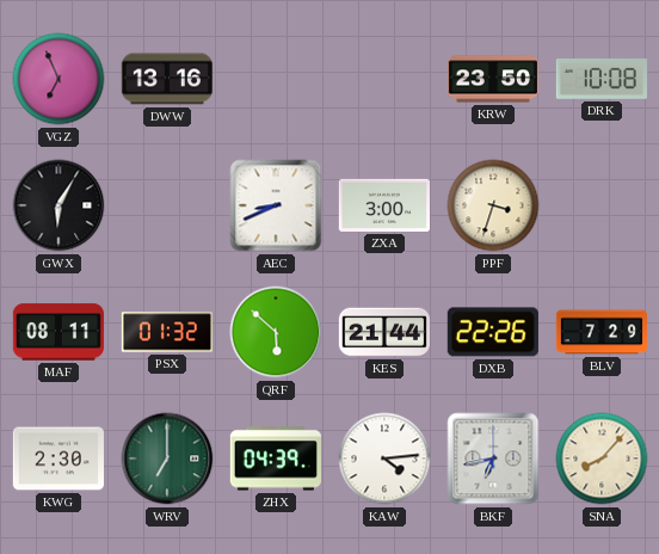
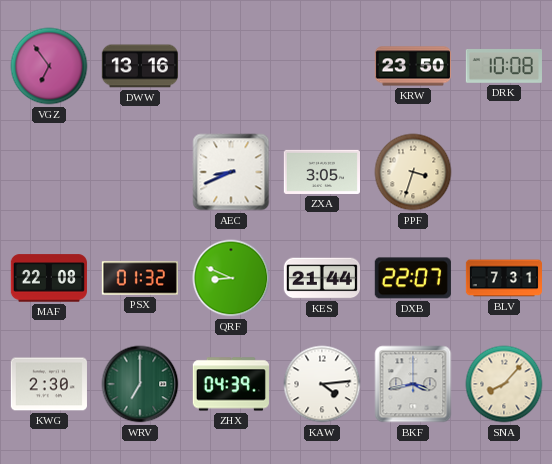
VGZ: 6:56 -> 6:54
GWX: 6:05 -> none
ZXA: 3:00 -> 3:05
MAF: 08:11 -> 22:08
QRF: 5:52 -> 8:49
DXB: 22:26 -> 22:07
BLV: 7:29 -> 7:31
BKF: 6:43 -> 3:43
